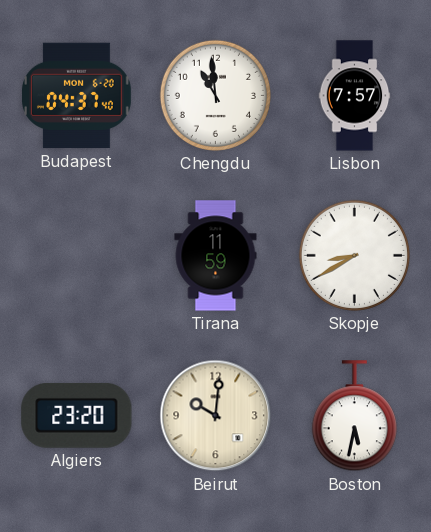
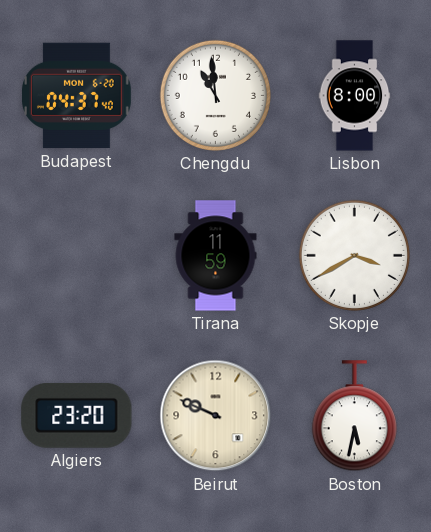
Lisbon: 7:57 -> 8:00
Skopje: 8:40 -> 3:40
Beirut: 10:01 -> 9:49
